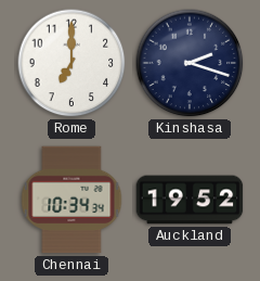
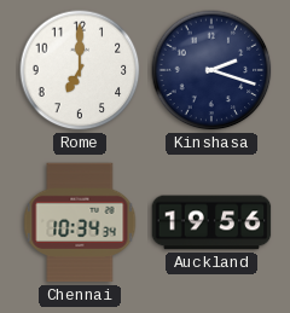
Auckland: 19:52 -> 19:56
